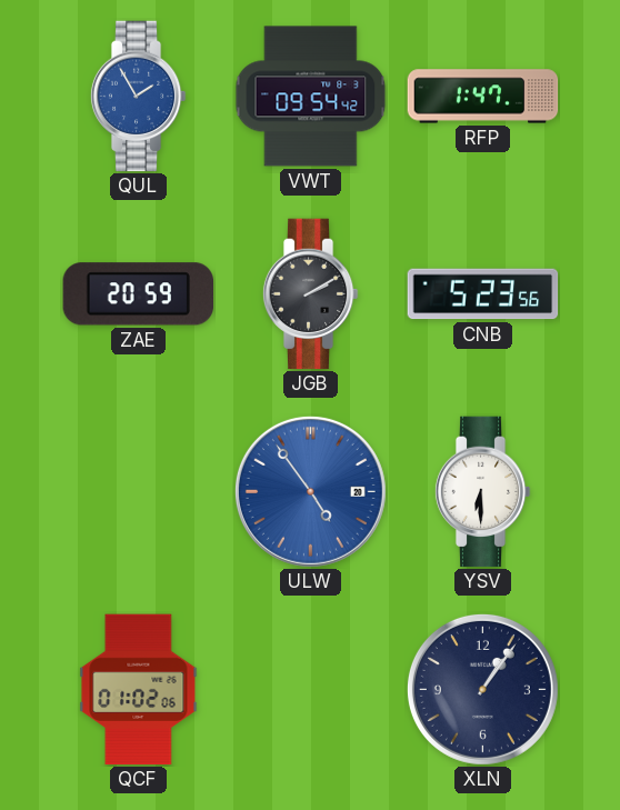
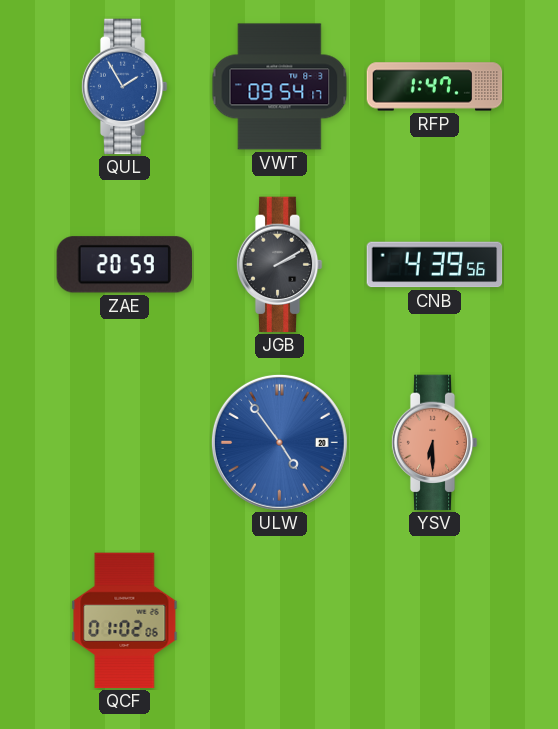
VWT: 09:54:42 -> 09:54:17
CNB: 5:23 -> 4:39
YSV dial: white -> salmon
XLN: 1:06 -> none
